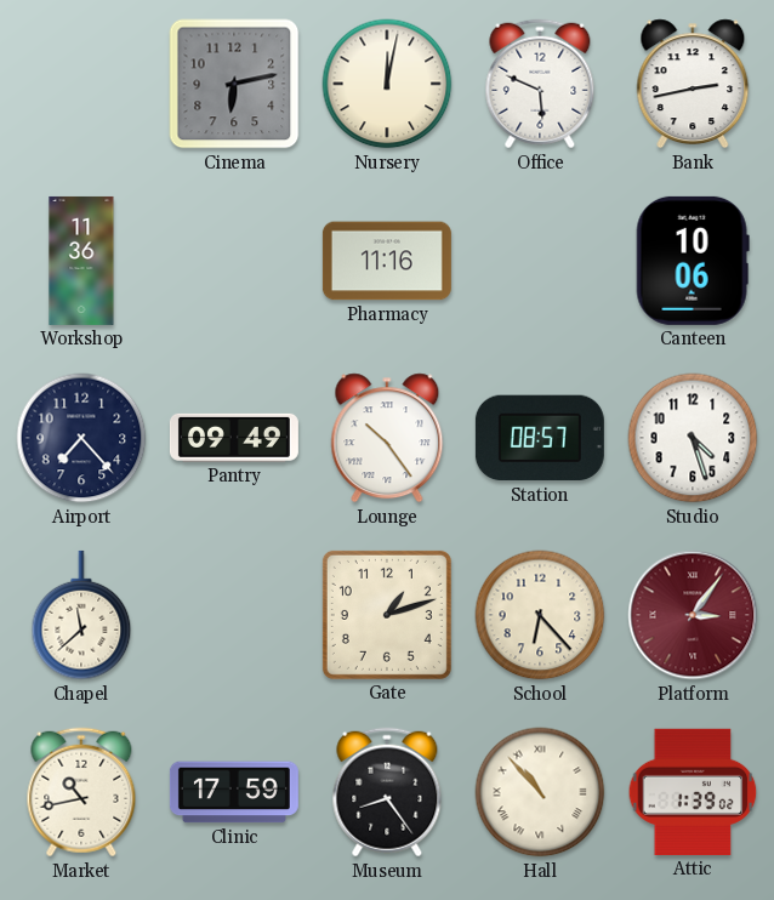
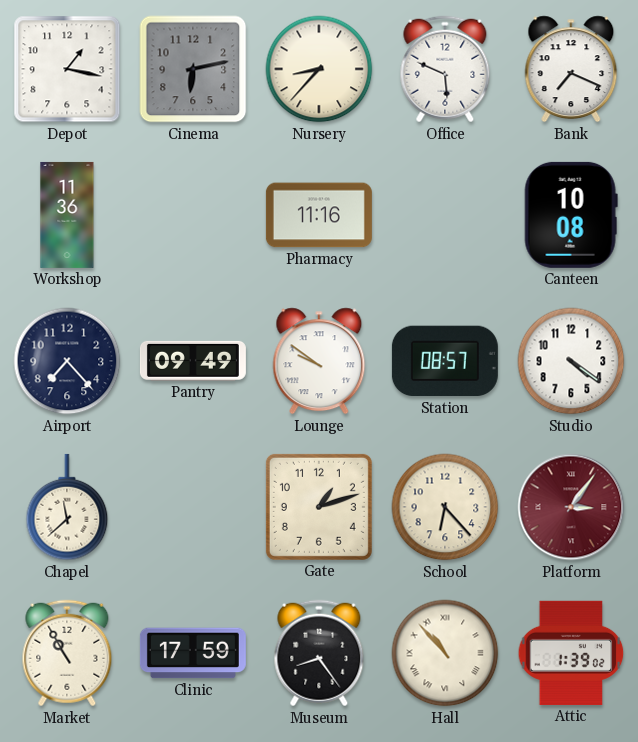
Depot: none -> 1:17
Nursery: 12:02 -> 8:37
Bank: 2:43 -> 7:19
Canteen: 10:06 -> 10:08
Lounge: 10:24 -> 9:51
Studio: 4:27 -> 4:21
Market: 10:43 -> 10:55
